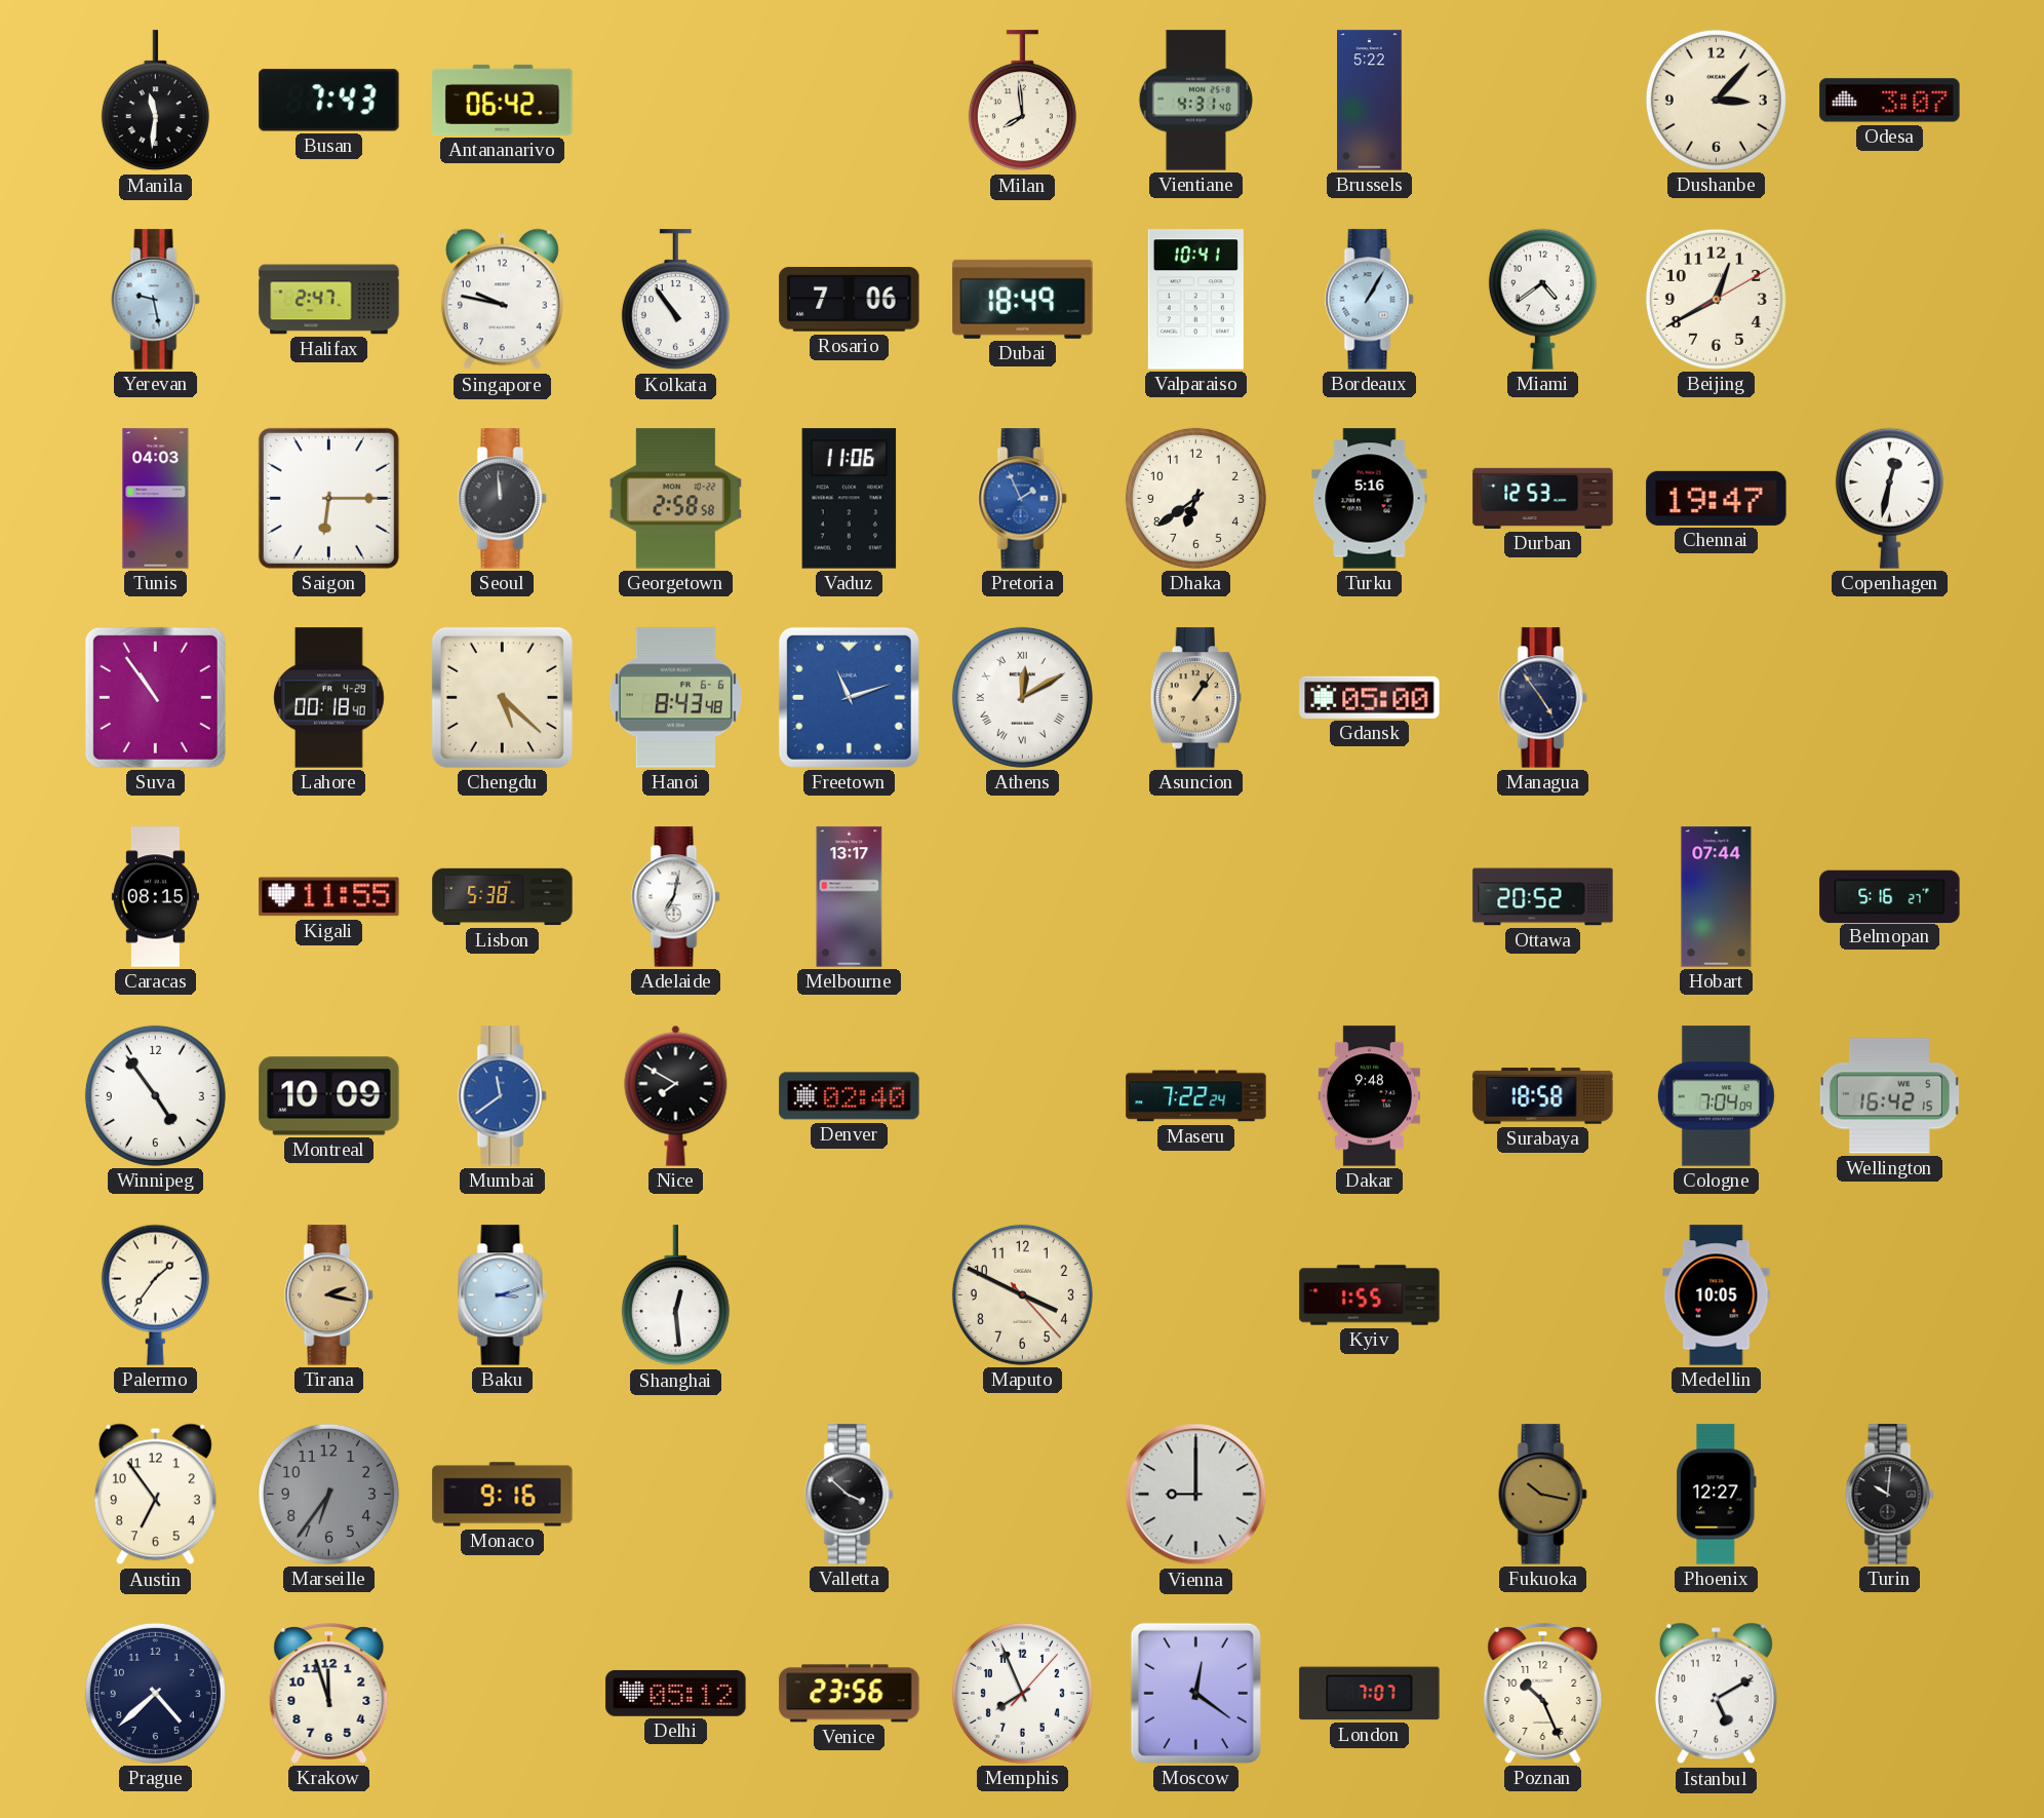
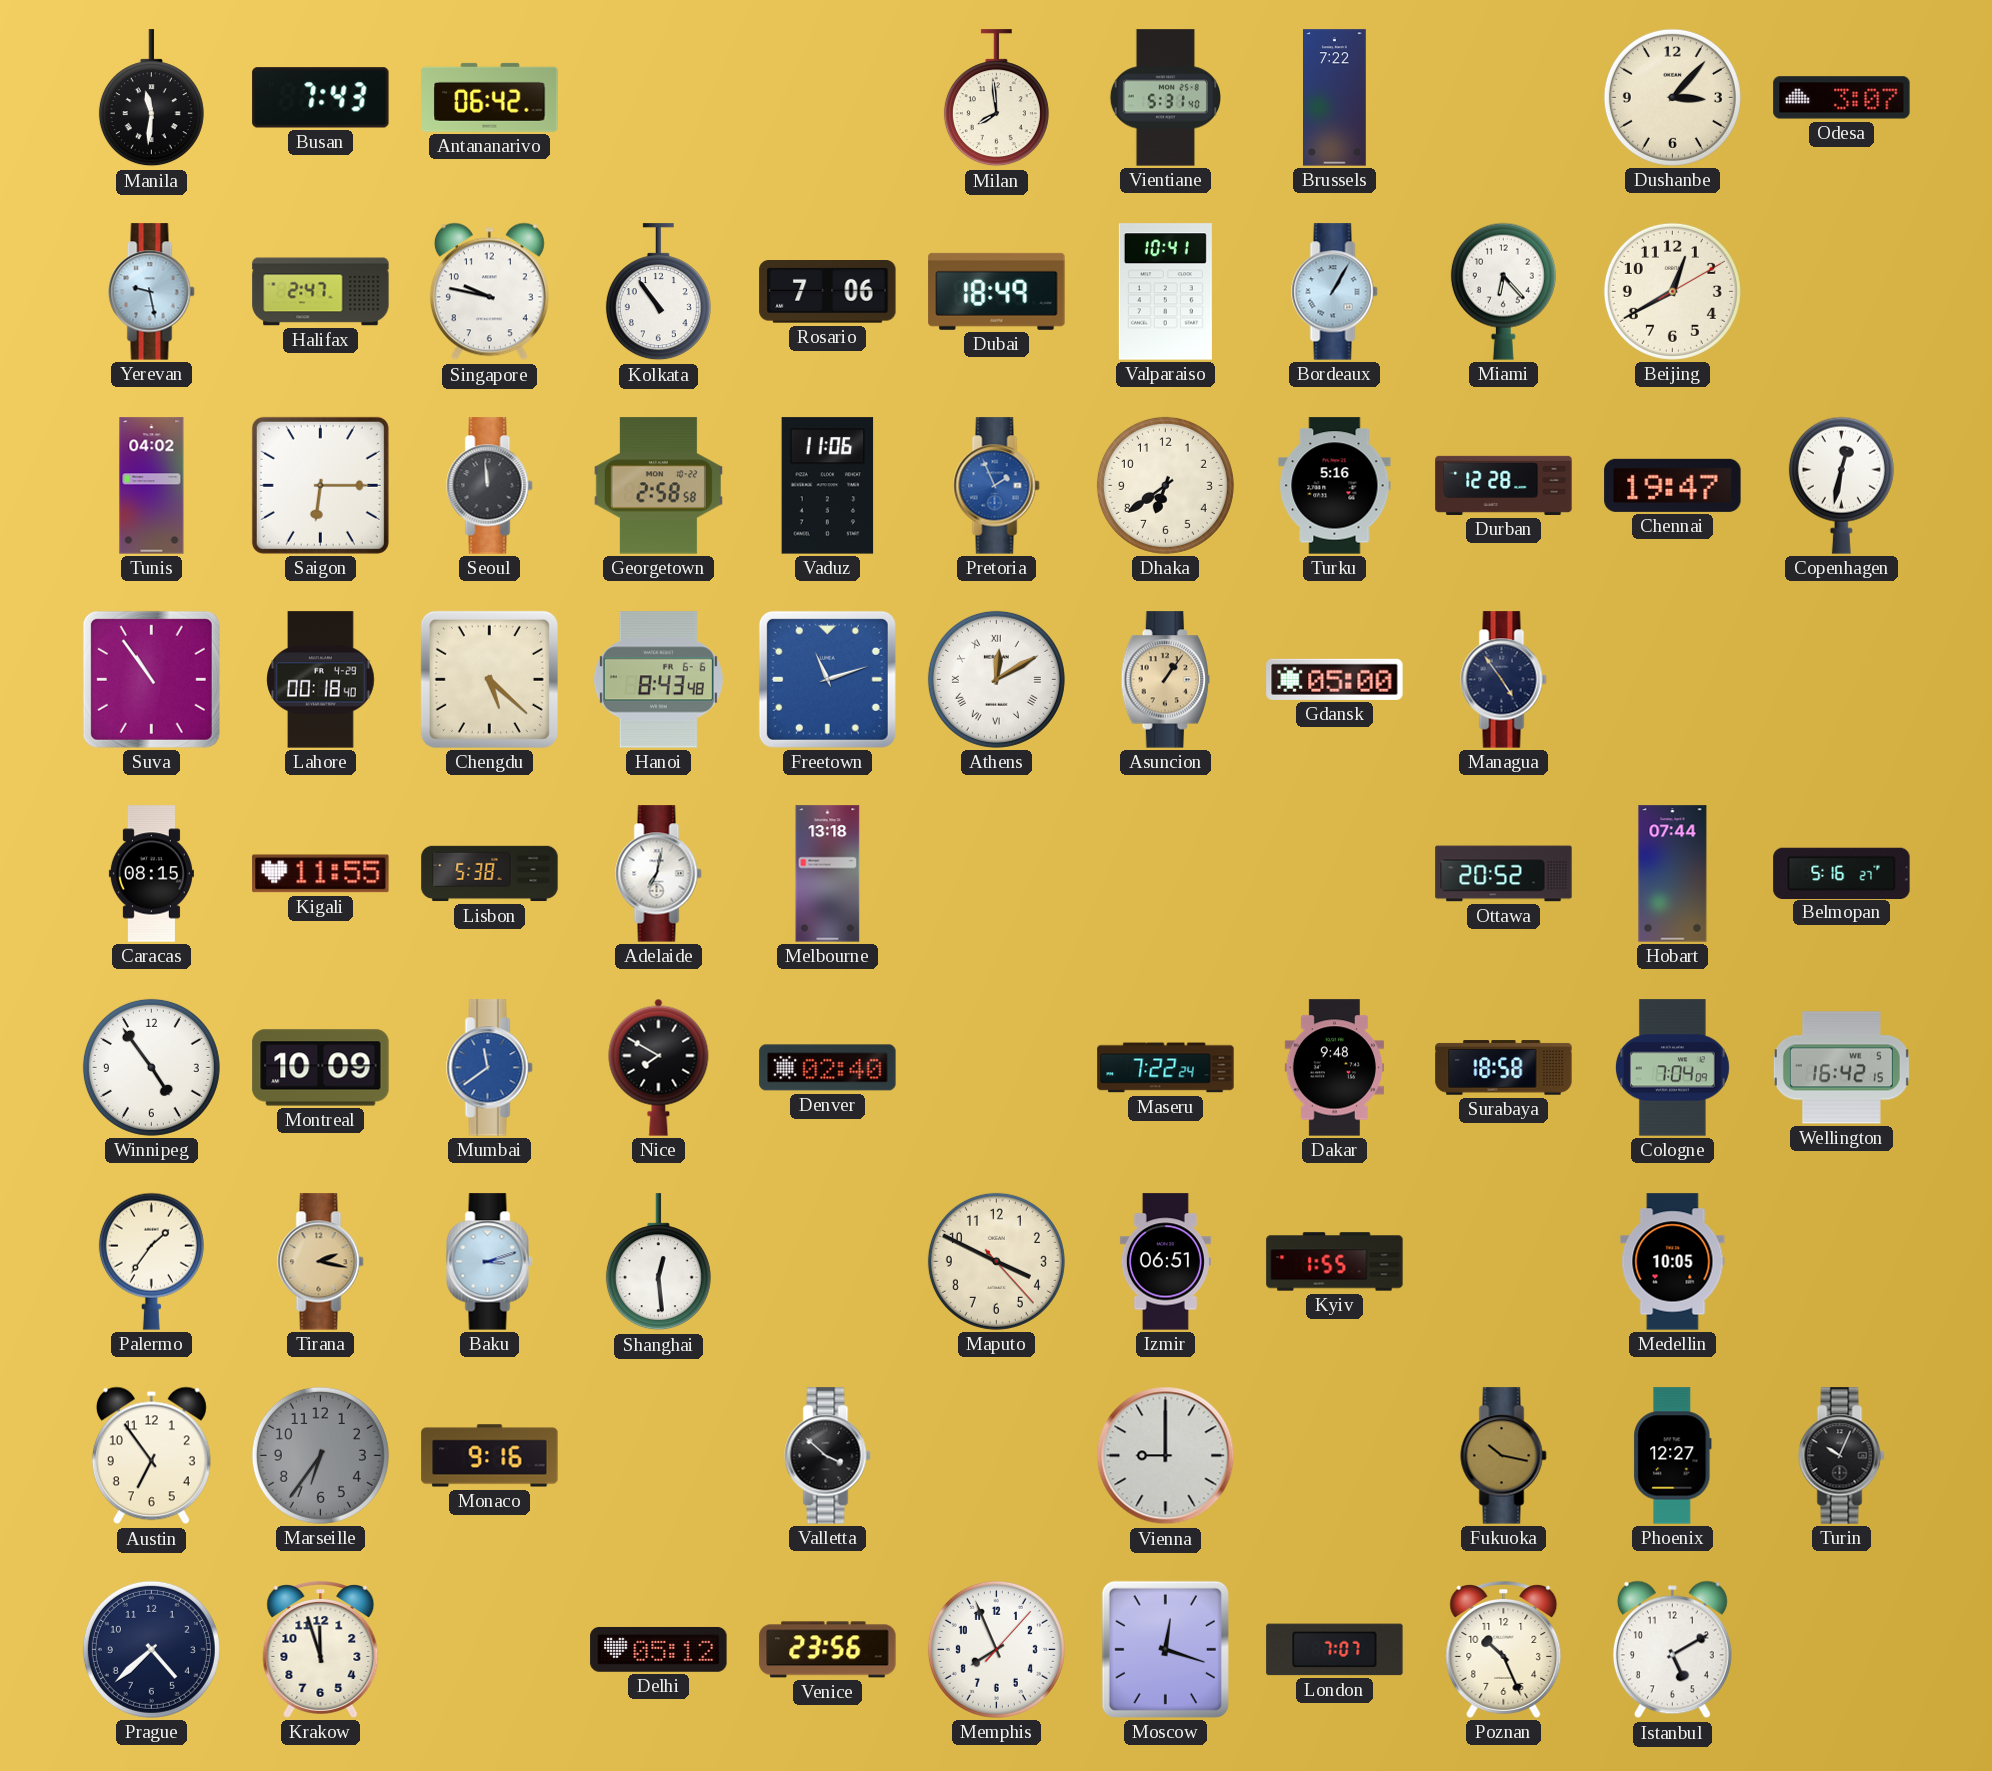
Vientiane: 4:31 -> 5:31
Brussels: 5:22 -> 7:22
Miami: 4:39 -> 6:23
Tunis: 04:03 -> 04:02
Durban: 12:53 -> 12:28
Melbourne: 13:17 -> 13:18
Izmir: none -> 06:51
Turin: 10:01 -> 10:04
Moscow: 12:21 -> 12:18
